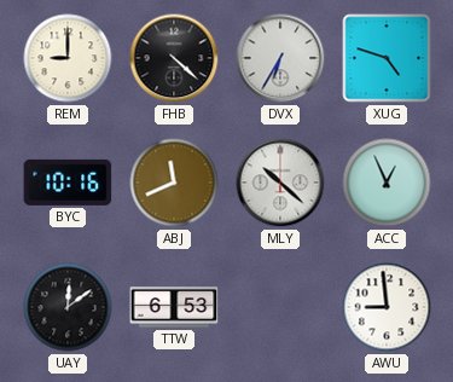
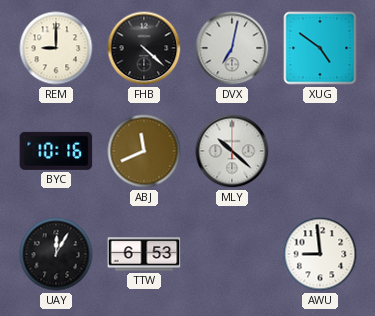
DVX: 6:35 -> 7:02
XUG: 4:48 -> 4:51
ACC: 12:56 -> none
UAY: 12:09 -> 12:05
